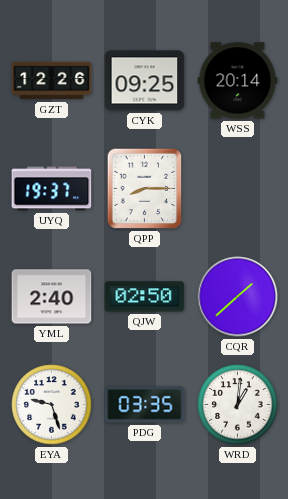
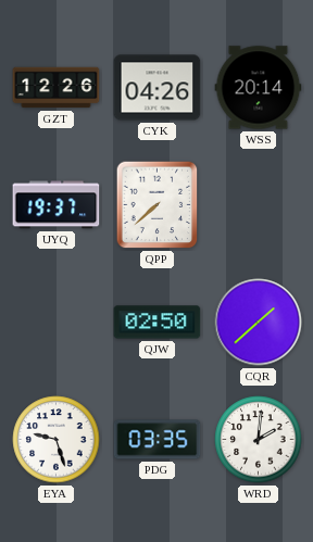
CYK: 09:25 -> 04:26
QPP: 8:15 -> 7:38
YML: 2:40 -> none
WRD: 1:01 -> 2:01
